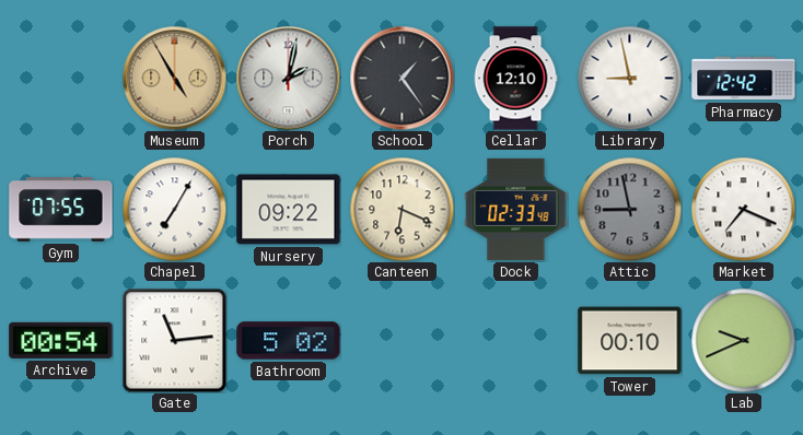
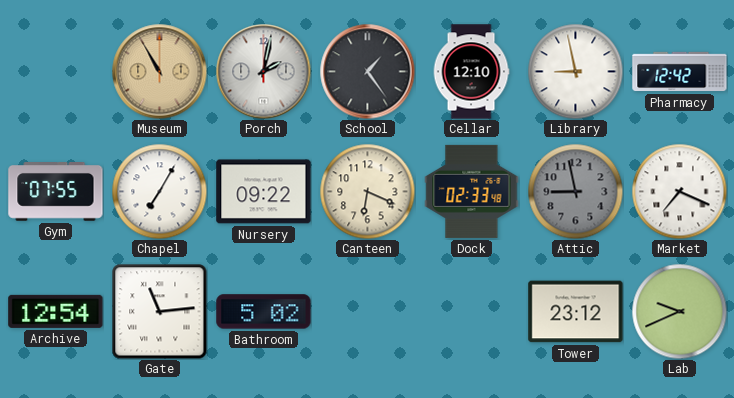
Museum: 4:55 -> 10:55
Archive: 00:54 -> 12:54
Tower: 00:10 -> 23:12
